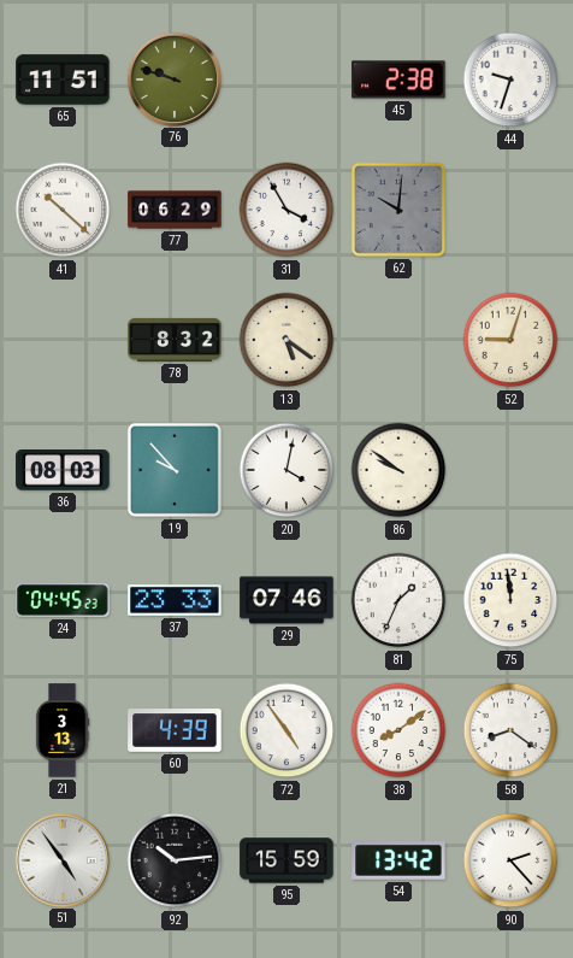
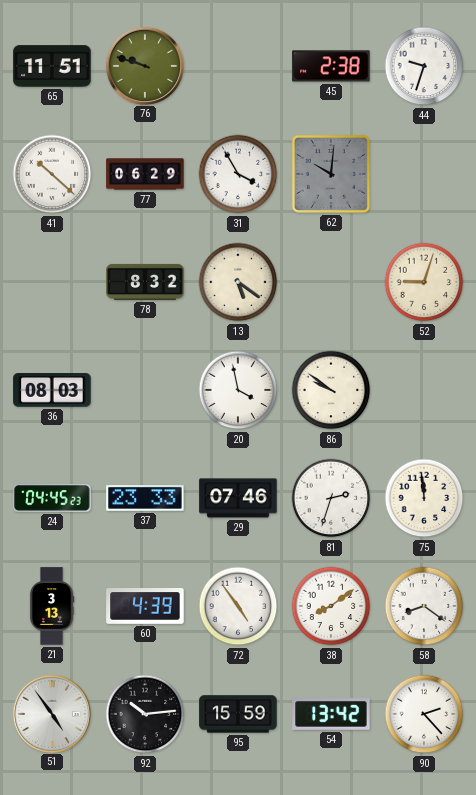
19: 9:53 -> none
20: 4:02 -> 3:58
81: 1:34 -> 2:33
